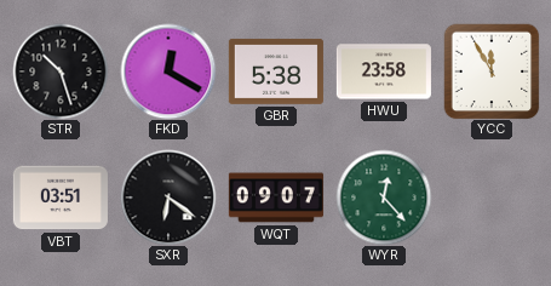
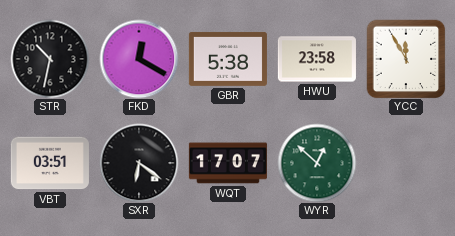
STR: 10:27 -> 10:32
WQT: 09:07 -> 17:07
WYR: 12:23 -> 12:52
